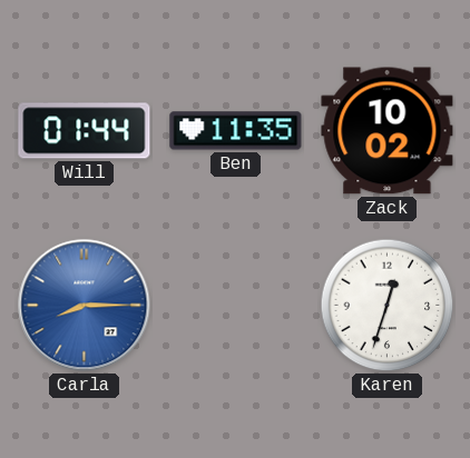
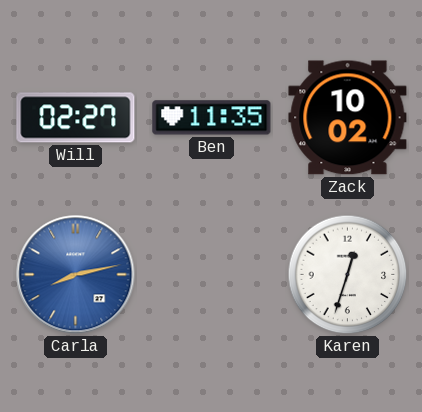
Will: 01:44 -> 02:27
Carla: 8:15 -> 8:13
